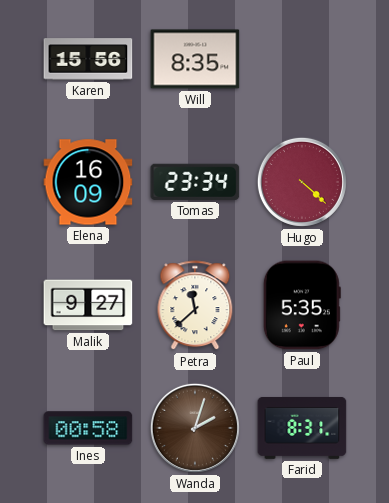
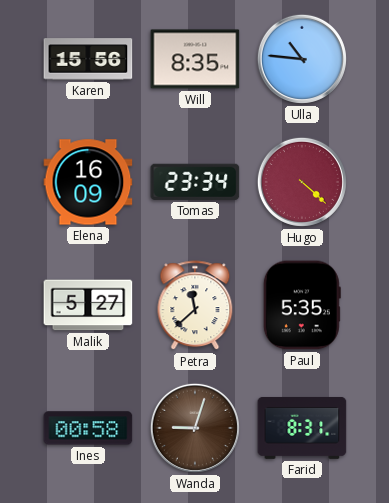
Ulla: none -> 10:46
Malik: 9:27 -> 5:27
Wanda: 2:03 -> 9:03
